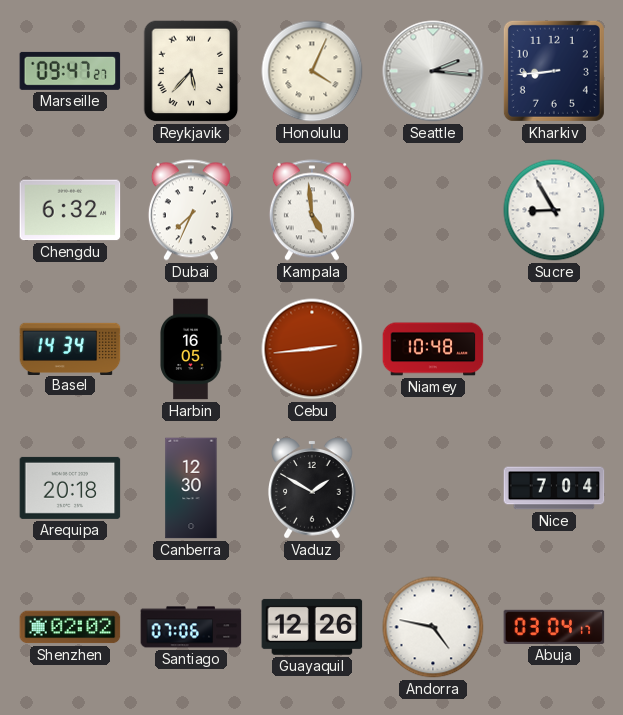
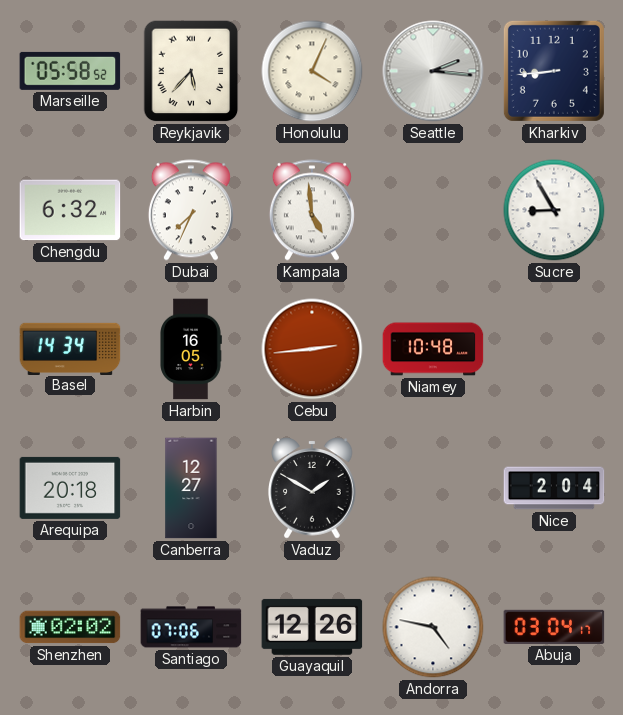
Marseille: 09:47 -> 05:58
Canberra: 12:30 -> 12:27
Nice: 7:04 -> 2:04
